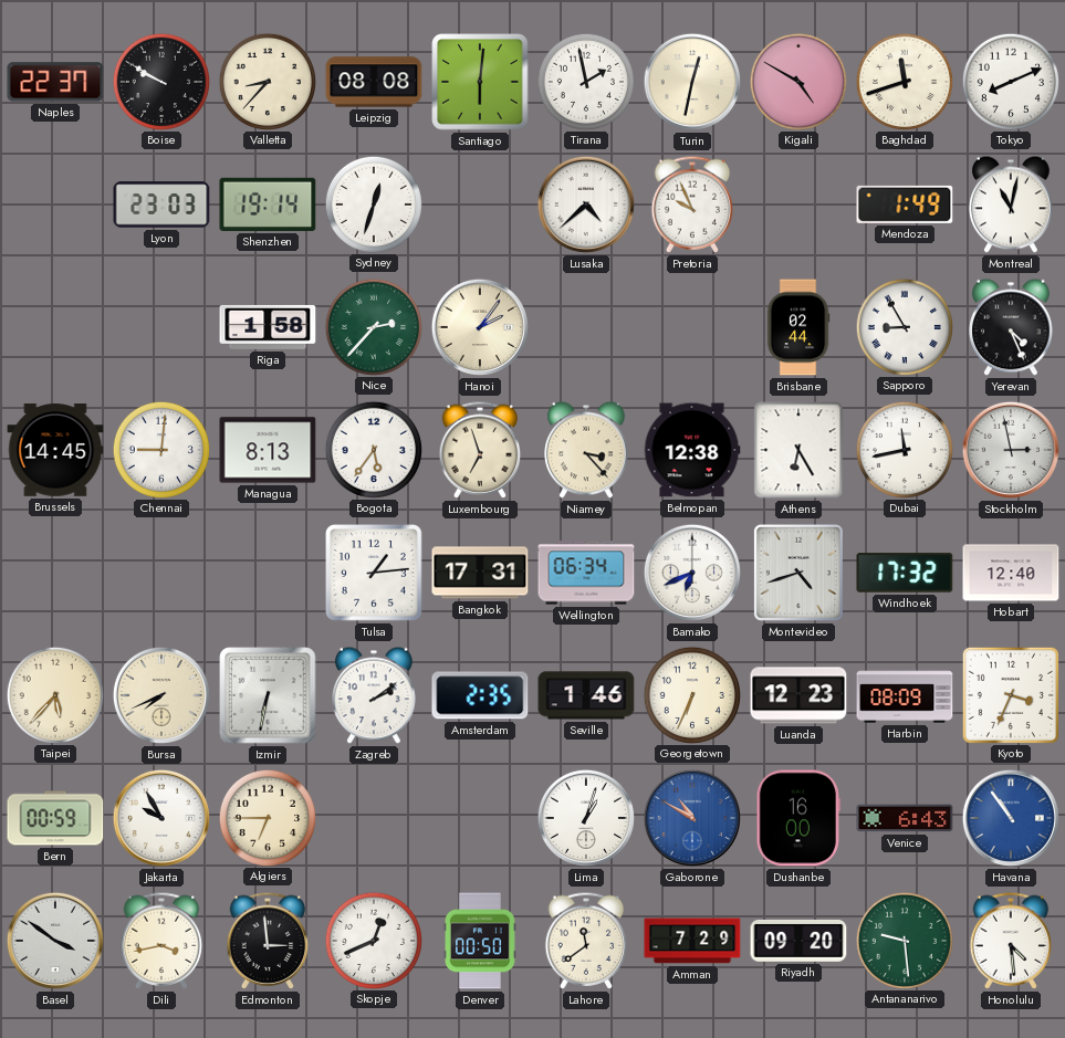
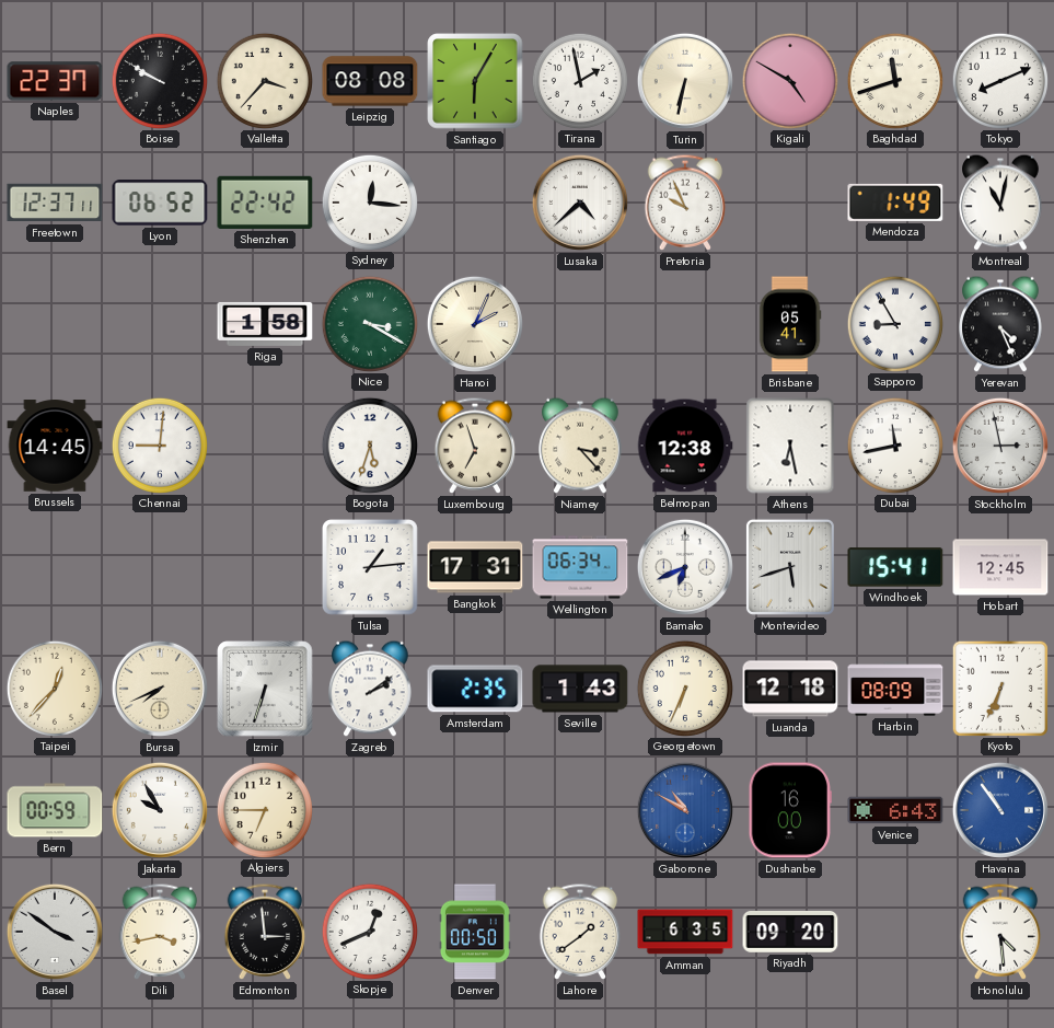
Valletta: 8:37 -> 3:37
Santiago: 6:01 -> 6:05
Turin: 12:32 -> 6:32
Freetown: none -> 12:37
Lyon: 23:03 -> 06:52
Shenzhen: 19:14 -> 22:42
Sydney: 12:33 -> 12:16
Nice: 2:37 -> 3:20
Hanoi: 2:06 -> 2:04
Brisbane: 02:44 -> 05:41
Managua: 8:13 -> none
Bogota: 5:36 -> 5:33
Athens: 6:25 -> 6:28
Montevideo: 4:42 -> 5:42
Windhoek: 17:32 -> 15:41
Hobart: 12:40 -> 12:45
Taipei: 5:37 -> 12:37
Izmir: 6:32 -> 6:33
Seville: 1:46 -> 1:43
Luanda: 12:23 -> 12:18
Kyoto: 3:34 -> 6:34
Lima: 1:03 -> none
Lahore: 11:39 -> 1:39
Amman: 7:29 -> 6:35
Antananarivo: 9:29 -> none
